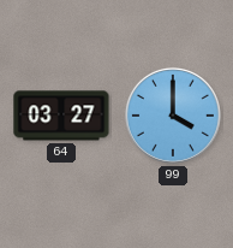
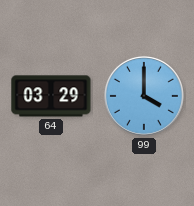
64: 03:27 -> 03:29
